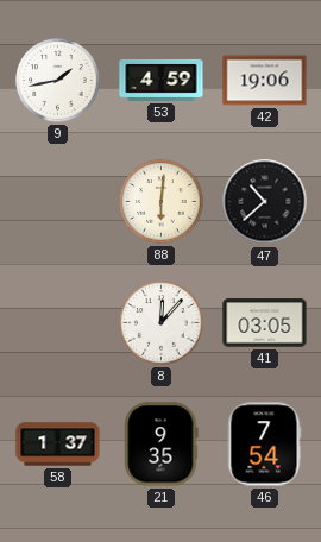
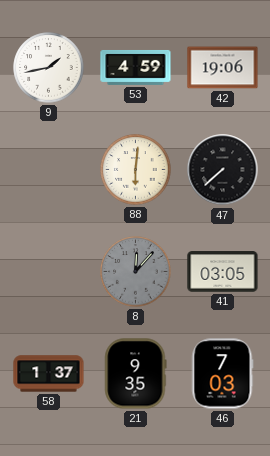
47: 10:38 -> 7:38
8 dial: white -> grey
46: 7:54 -> 7:03
